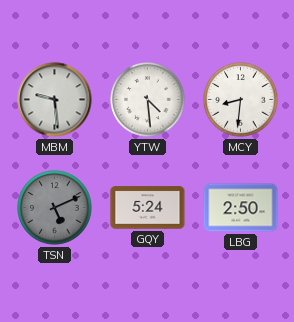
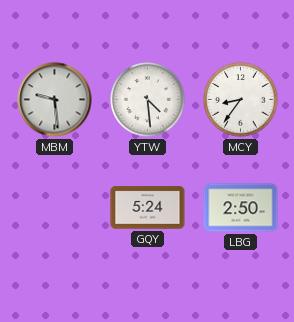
MCY: 8:31 -> 8:36
TSN: 5:11 -> none
